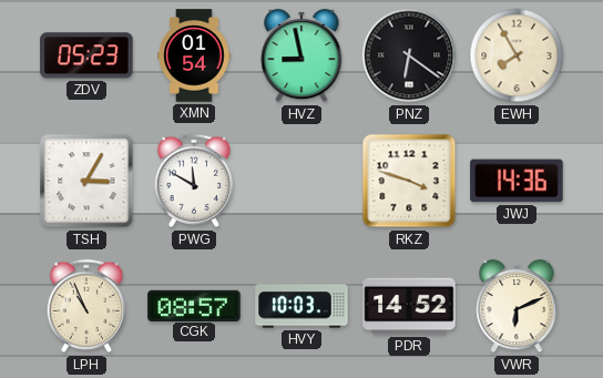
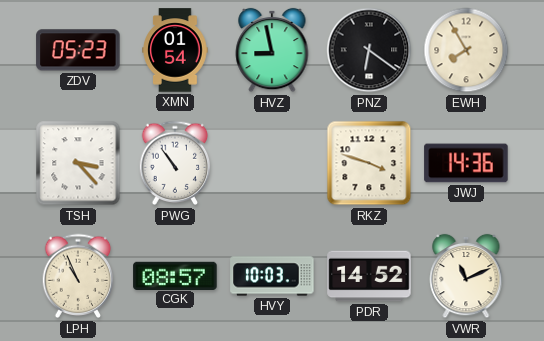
TSH: 3:05 -> 3:23
PWG: 11:50 -> 10:54
VWR: 6:11 -> 11:11
